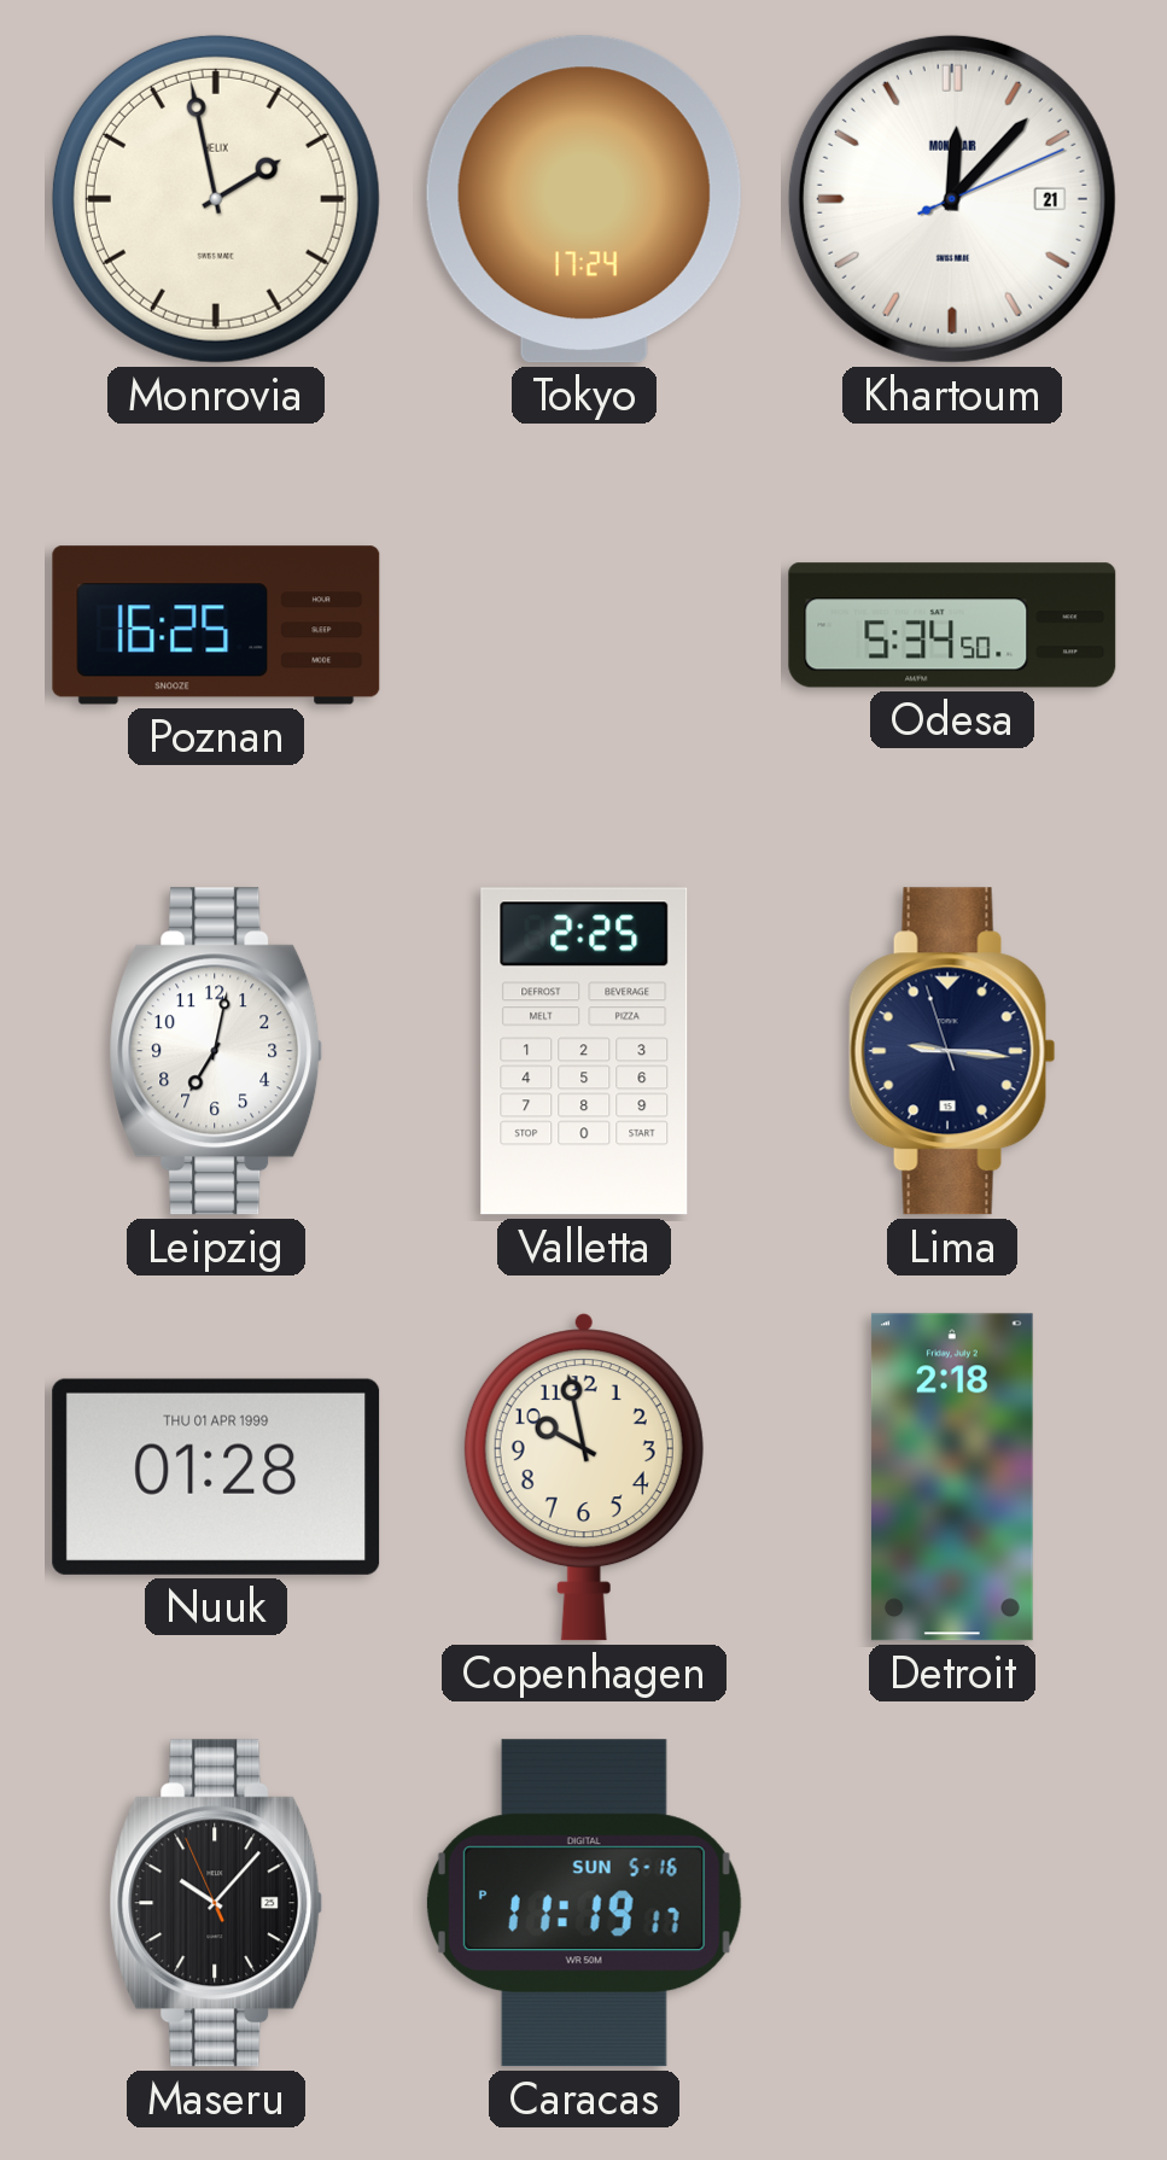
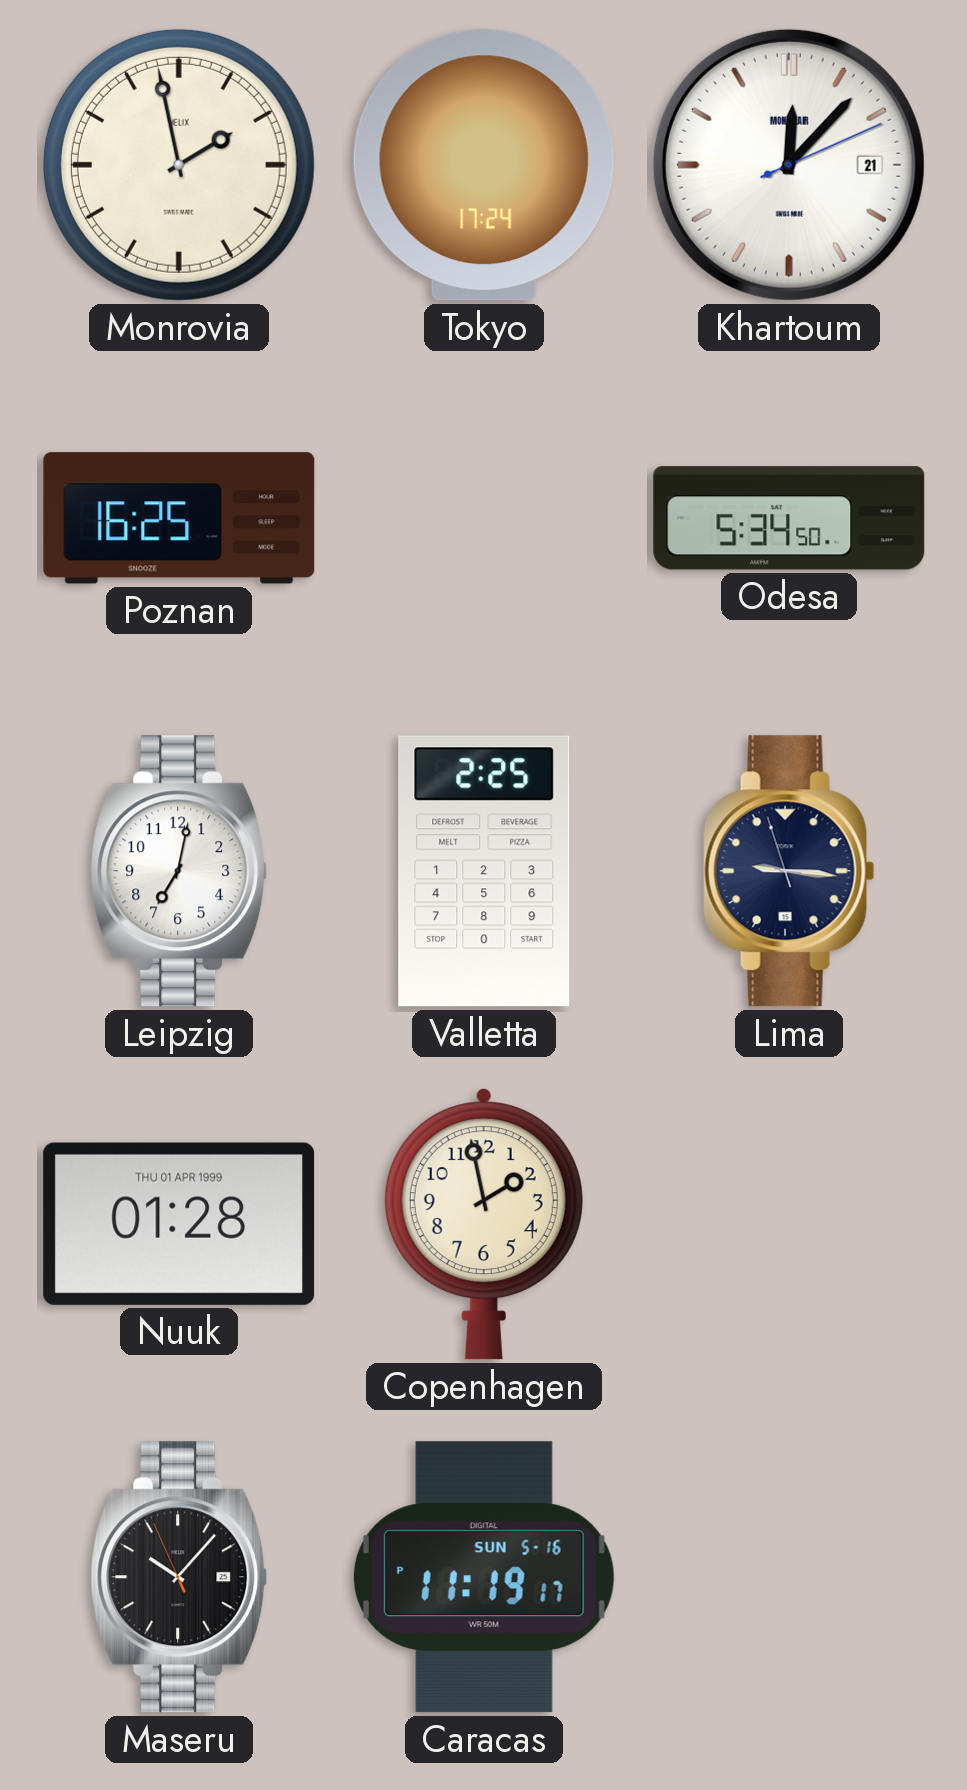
Copenhagen: 9:58 -> 1:58
Detroit: 2:18 -> none
